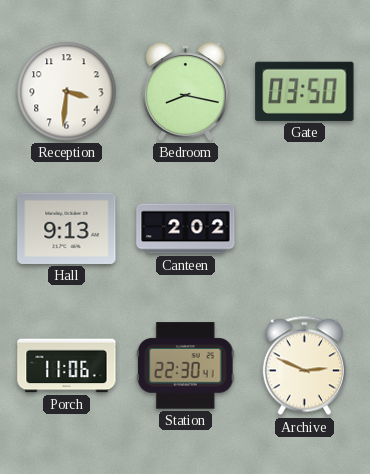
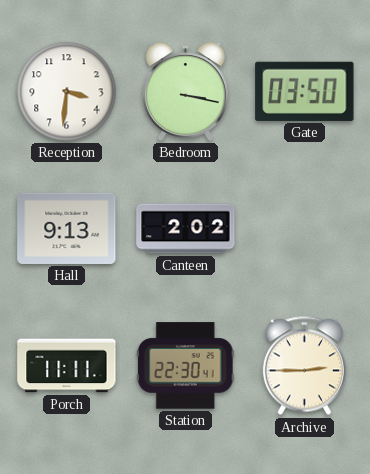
Bedroom: 8:17 -> 3:17
Porch: 11:06 -> 11:11
Archive: 2:49 -> 2:45
